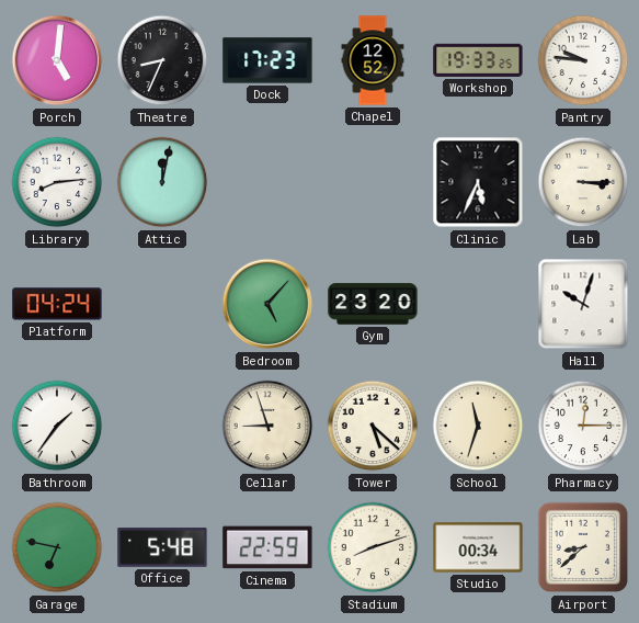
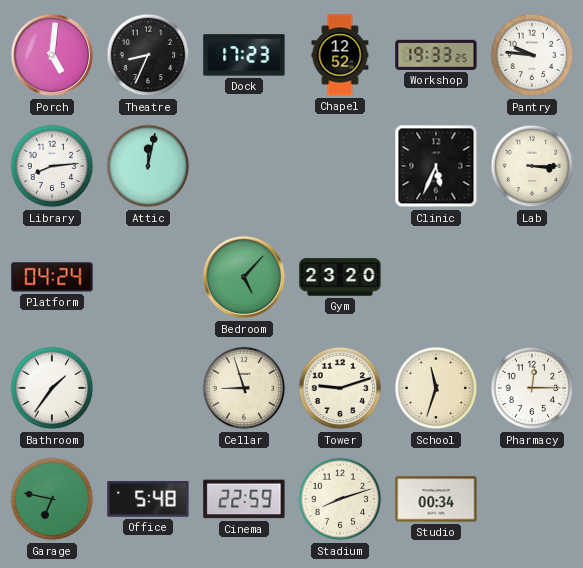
Hall: 10:03 -> none
Tower: 5:22 -> 9:12
Airport: 8:38 -> none
